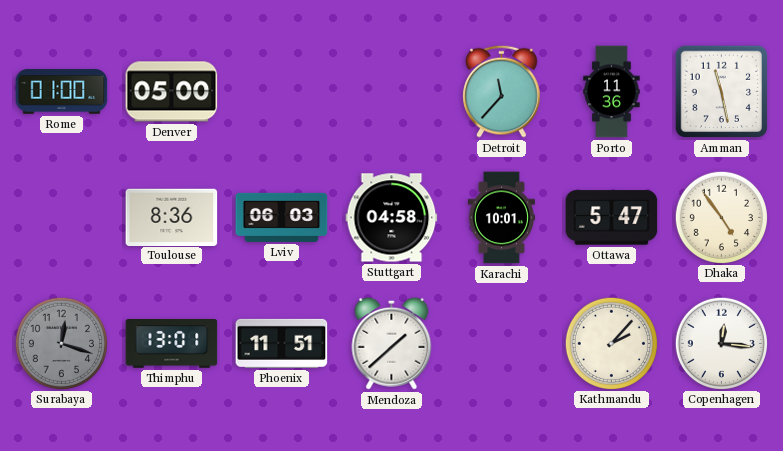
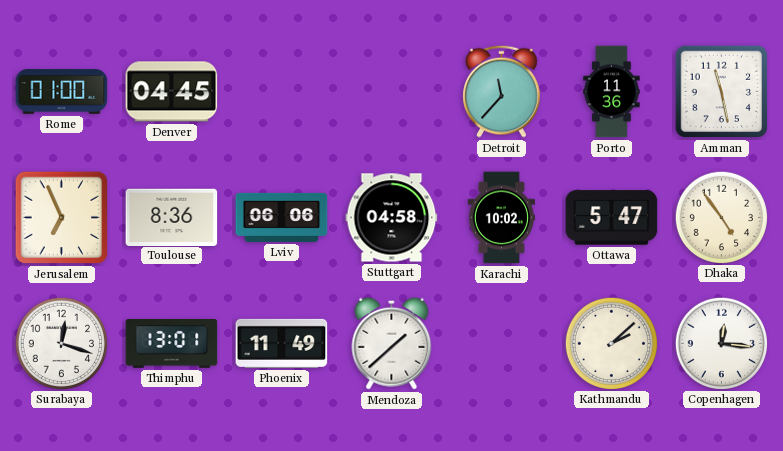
Denver: 05:00 -> 04:45
Jerusalem: none -> 6:56
Lviv: 06:03 -> 06:06
Karachi: 10:01 -> 10:02
Surabaya dial: grey -> white
Phoenix: 11:51 -> 11:49
Kathmandu: 2:07 -> 2:08
